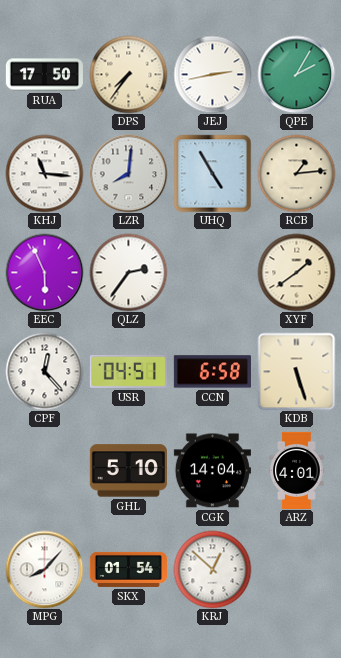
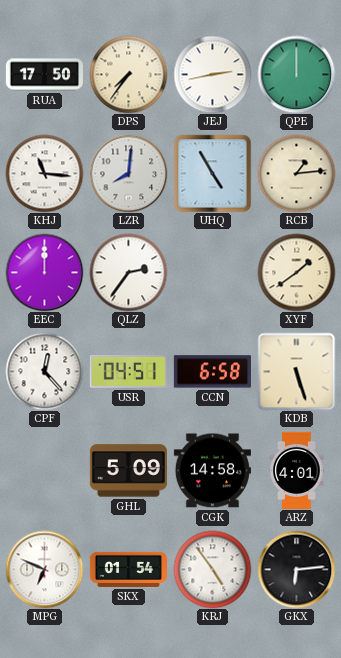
QPE: 2:05 -> 12:00
EEC: 5:56 -> 12:00
GHL: 5:10 -> 5:09
CGK: 14:04 -> 14:58
MPG: 8:07 -> 6:49
KRJ: 12:52 -> 4:54
GKX: none -> 6:14
